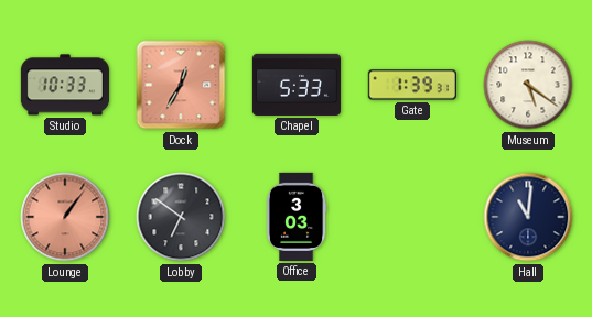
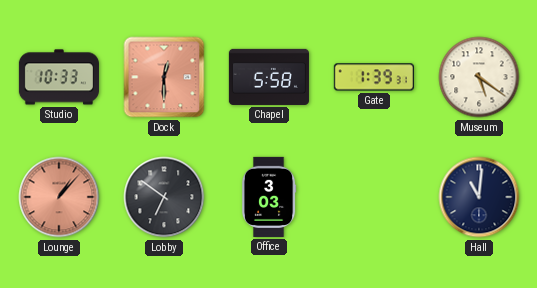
Dock: 12:35 -> 12:30
Chapel: 5:33 -> 5:58
Lounge: 1:06 -> 1:07
